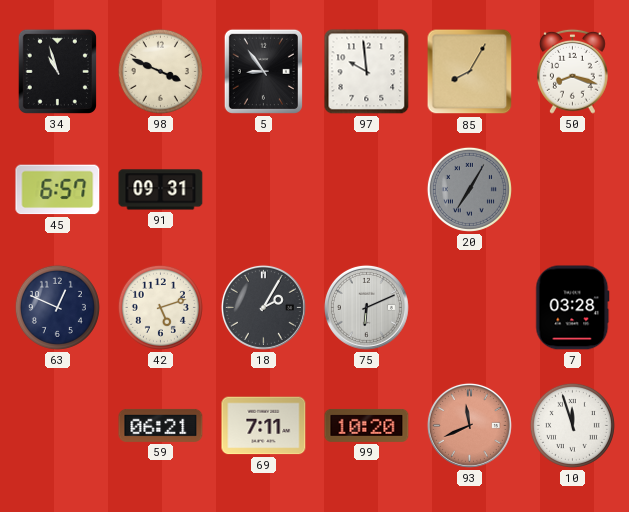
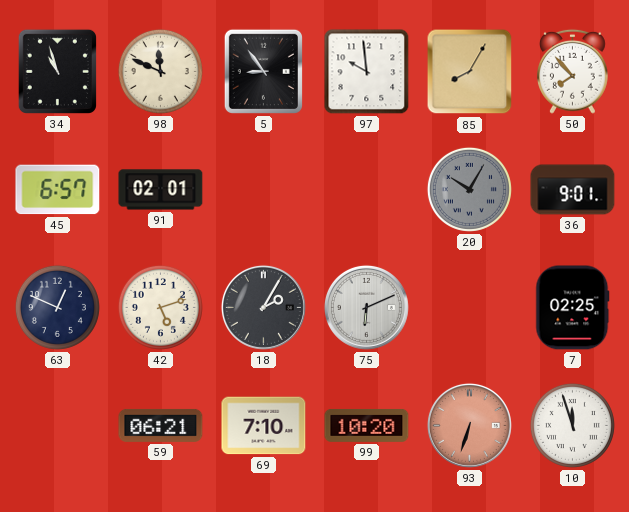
98: 3:49 -> 11:49
50: 8:18 -> 7:53
91: 09:31 -> 02:01
20: 7:05 -> 10:05
36: none -> 9:01
7: 03:28 -> 02:25
69: 7:11 -> 7:10
93: 11:41 -> 6:33
